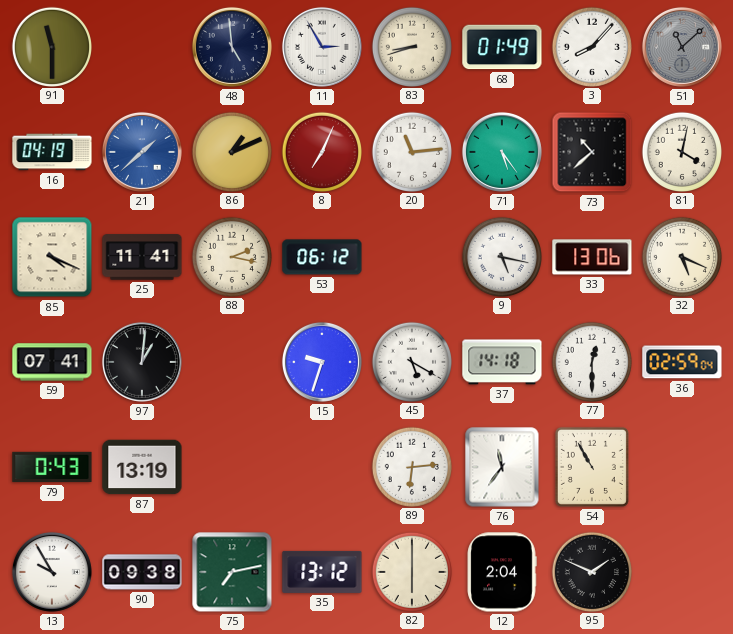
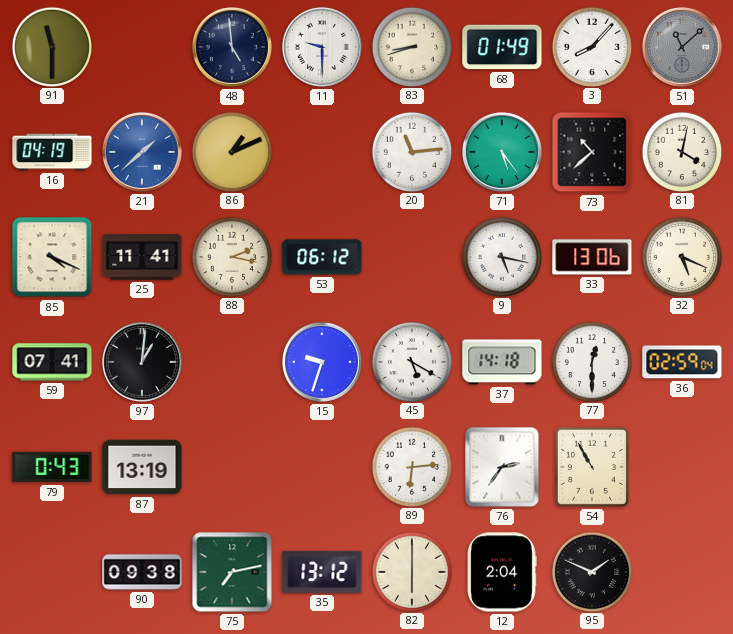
11: 2:55 -> 9:30
8: 7:04 -> none
76: 11:36 -> 2:36
13: 9:55 -> none
